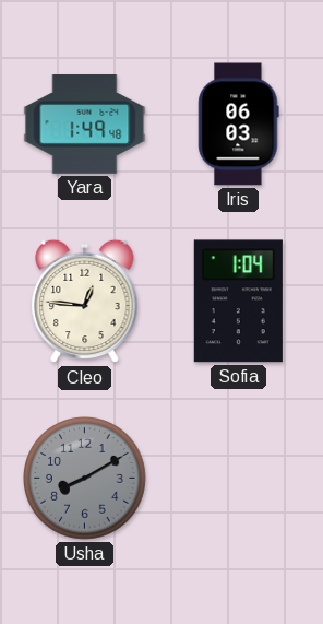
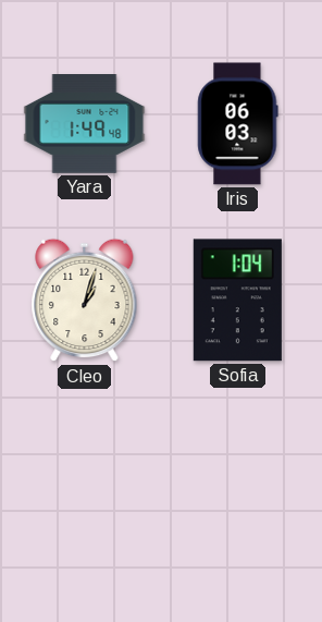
Cleo: 12:46 -> 1:03
Usha: 8:10 -> none
